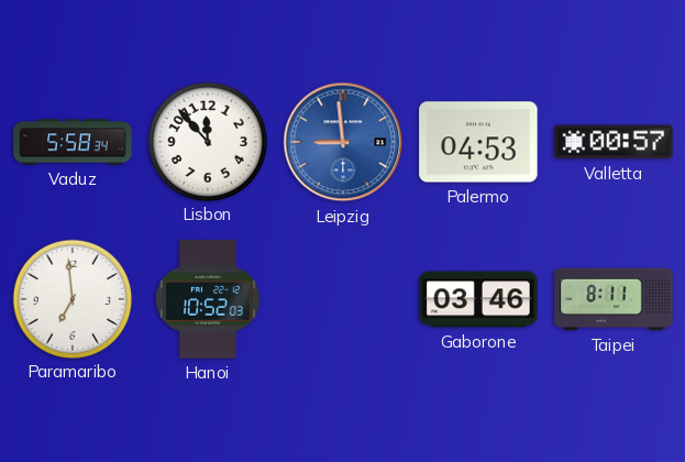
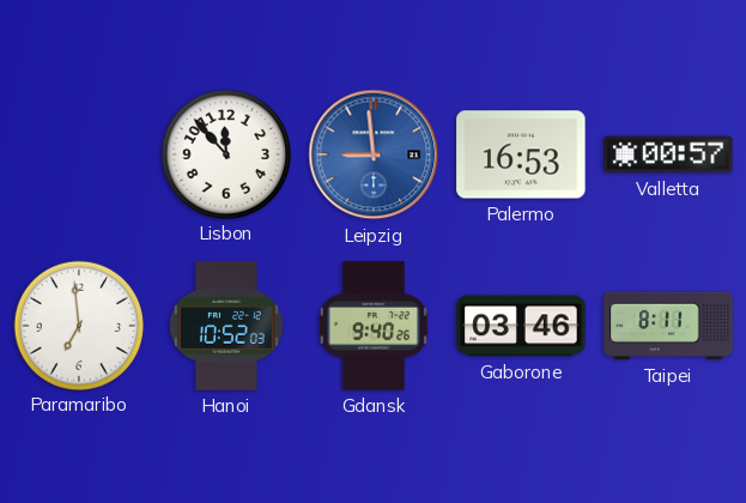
Vaduz: 5:58 -> none
Palermo: 04:53 -> 16:53
Gdansk: none -> 9:40
